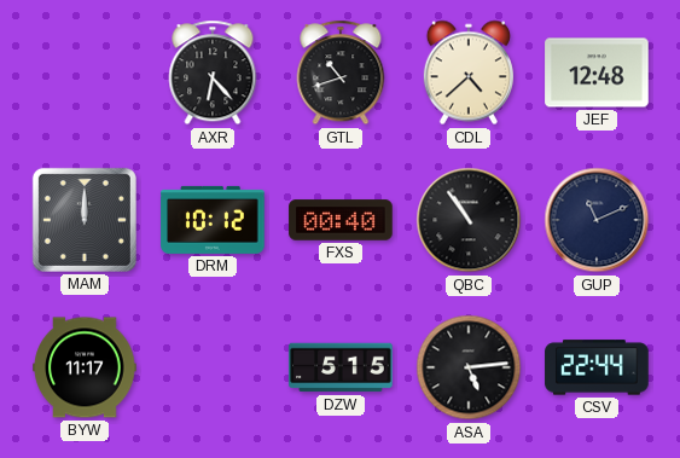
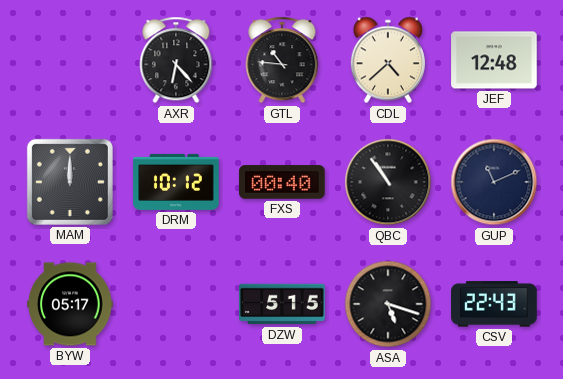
GTL: 10:42 -> 10:46
BYW: 11:17 -> 05:17
ASA: 5:14 -> 5:18
CSV: 22:44 -> 22:43
